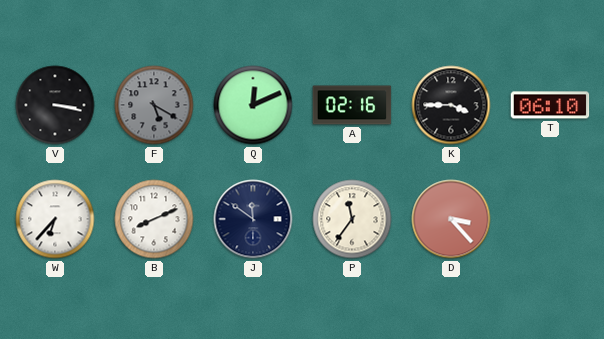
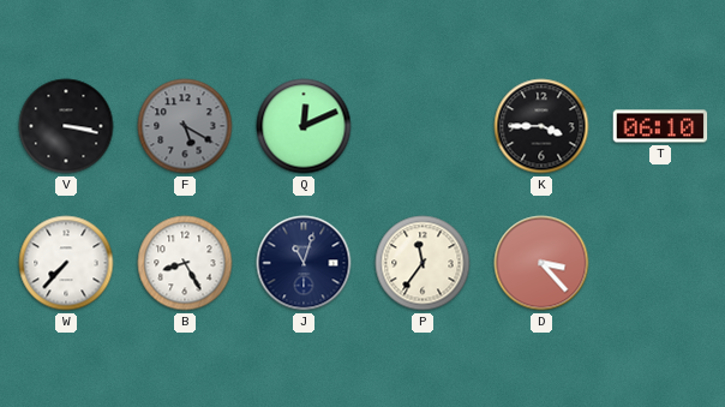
A: 02:16 -> none
W: 6:37 -> 7:37
B: 8:11 -> 8:25
J: 11:51 -> 11:03
